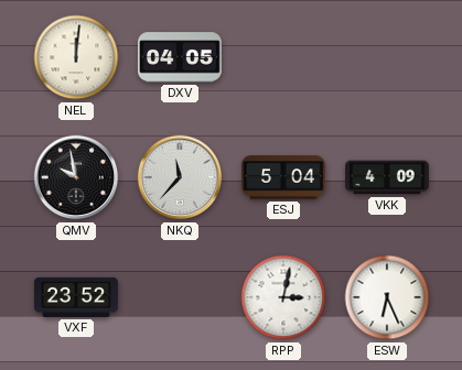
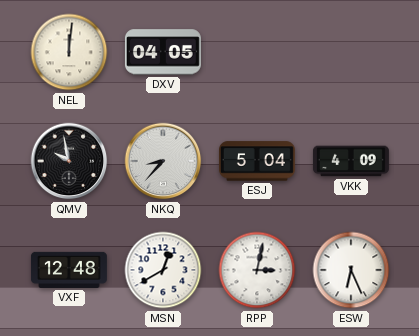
NKQ: 11:37 -> 8:37
VXF: 23:52 -> 12:48
MSN: none -> 12:40
